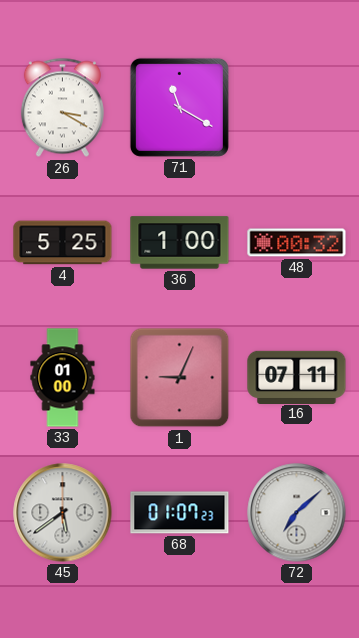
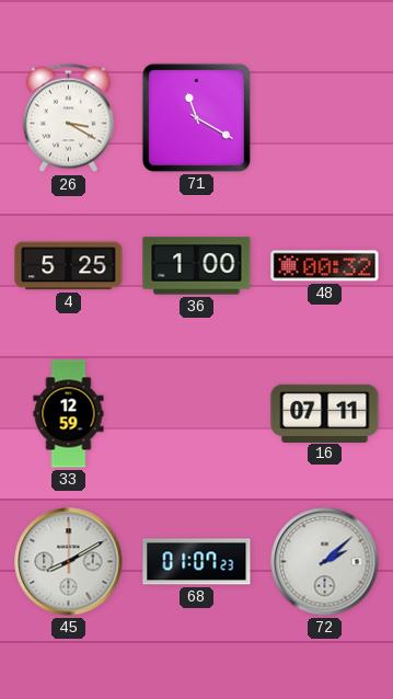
33: 01:00 -> 12:59
1: 9:04 -> none
45: 5:39 -> 8:10
72: 7:08 -> 2:08
